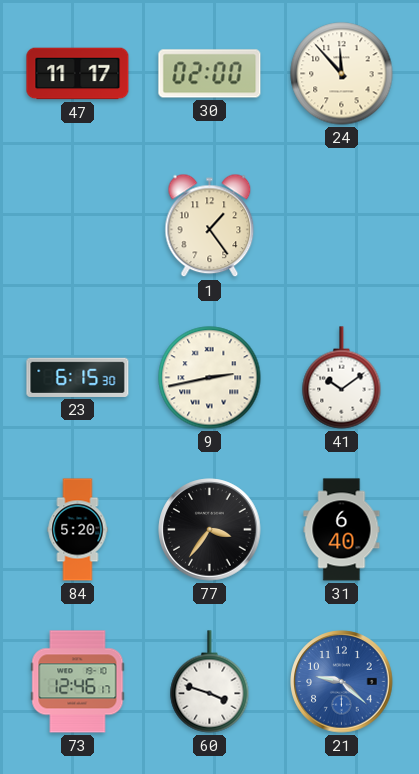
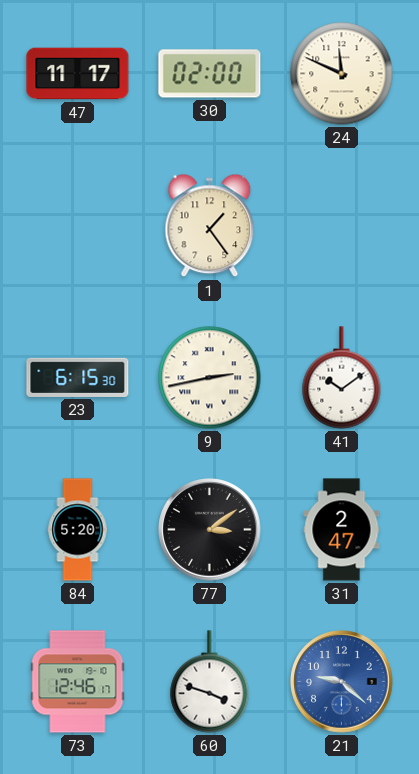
24: 11:53 -> 11:49
77: 3:36 -> 3:09
31: 6:40 -> 2:47
